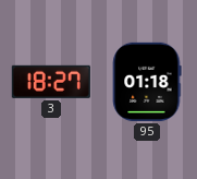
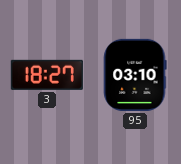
95: 01:18 -> 03:10
